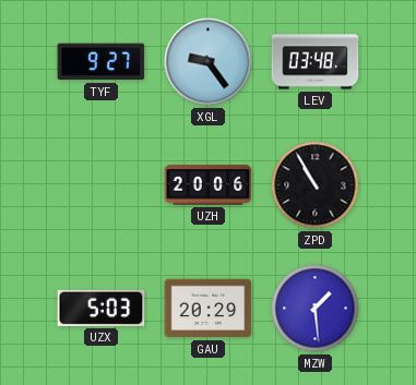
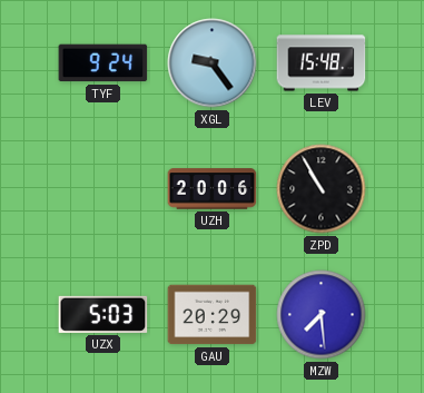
TYF: 9:27 -> 9:24
LEV: 03:48 -> 15:48
MZW: 1:29 -> 7:29
